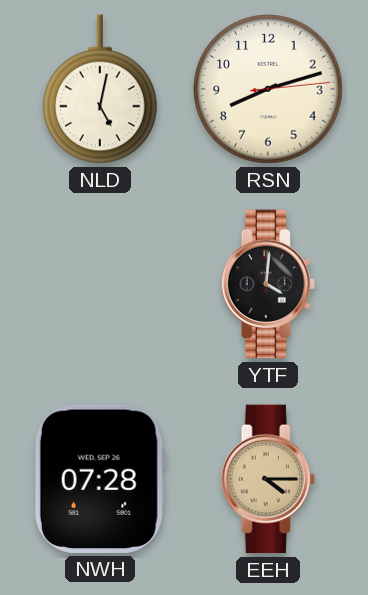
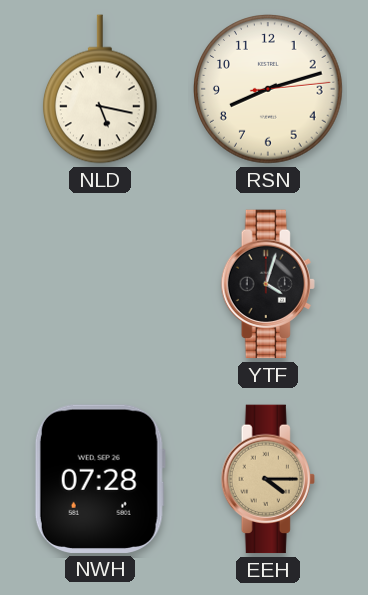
NLD: 5:02 -> 5:17
YTF: 4:01 -> 4:03
